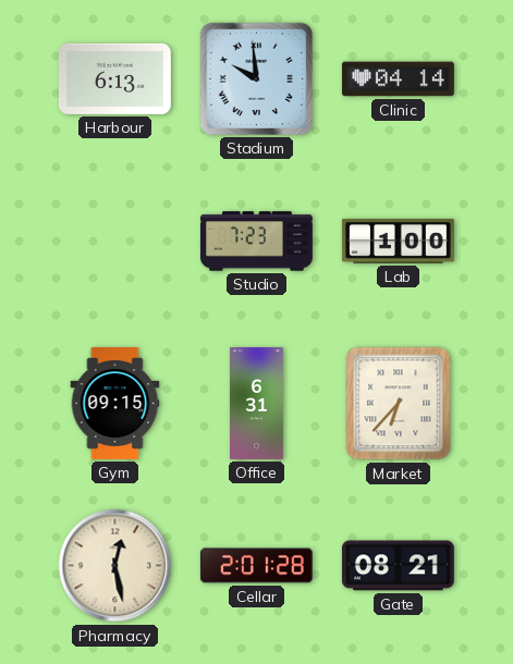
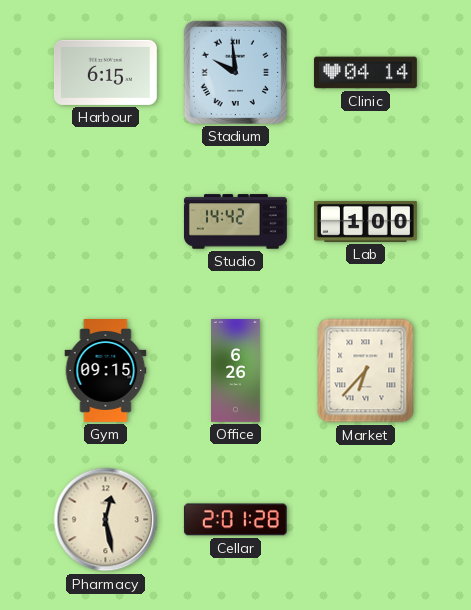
Harbour: 6:13 -> 6:15
Studio: 7:23 -> 14:42
Office: 6:31 -> 6:26
Gate: 08:21 -> none
